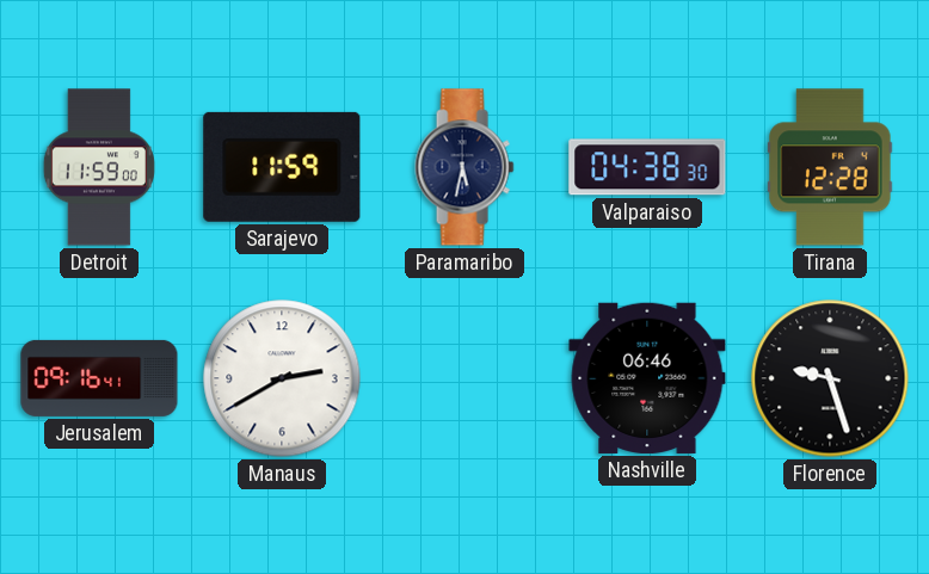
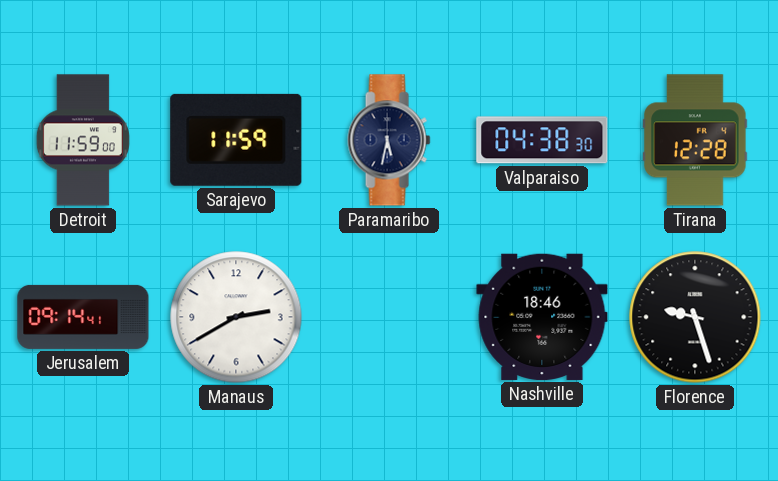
Jerusalem: 09:16 -> 09:14
Nashville: 06:46 -> 18:46
